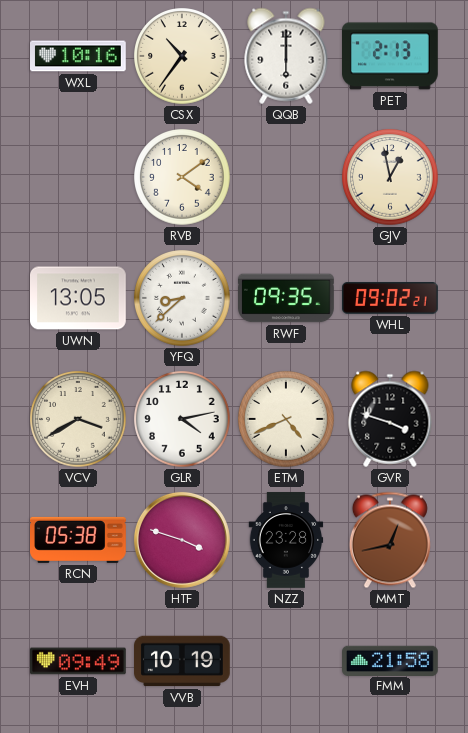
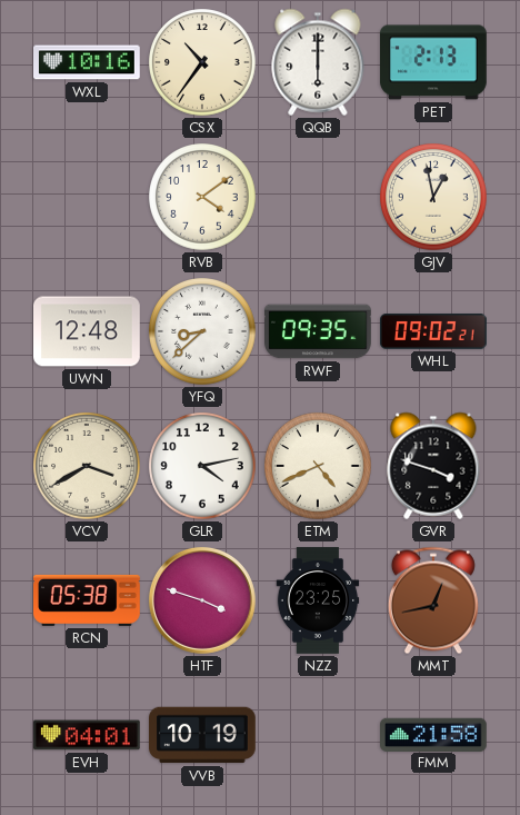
UWN: 13:05 -> 12:48
NZZ: 23:28 -> 23:25
EVH: 09:49 -> 04:01
